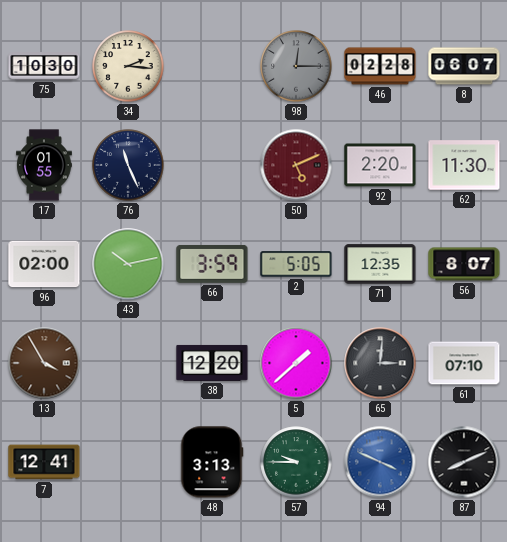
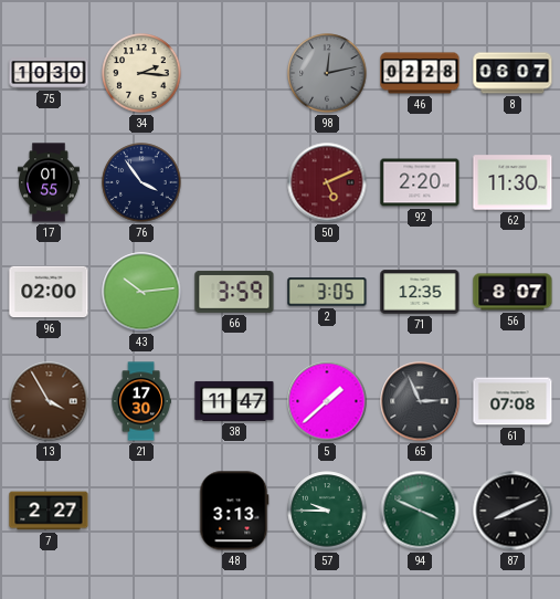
98: 12:15 -> 12:13
76: 11:26 -> 3:54
43: 10:13 -> 10:14
2: 5:05 -> 3:05
21: none -> 17:30
38: 12:20 -> 11:47
65: 3:01 -> 2:56
61: 07:10 -> 07:08
7: 12:41 -> 2:27
94 dial: blue -> green
